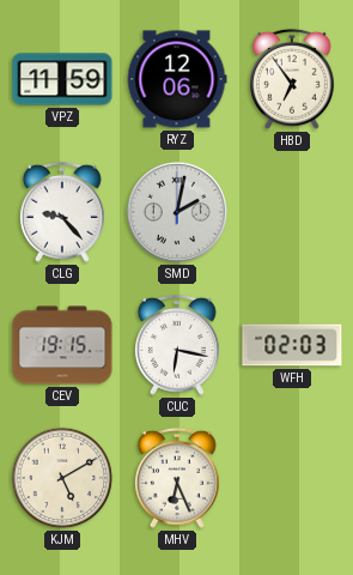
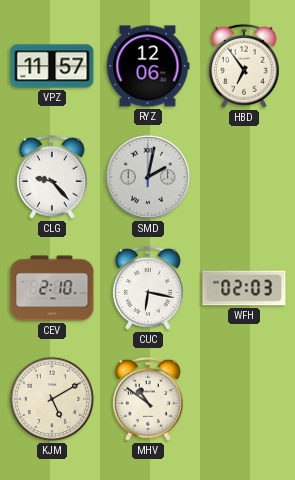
VPZ: 11:59 -> 11:57
CEV: 19:15 -> 2:10
MHV: 6:26 -> 10:51
